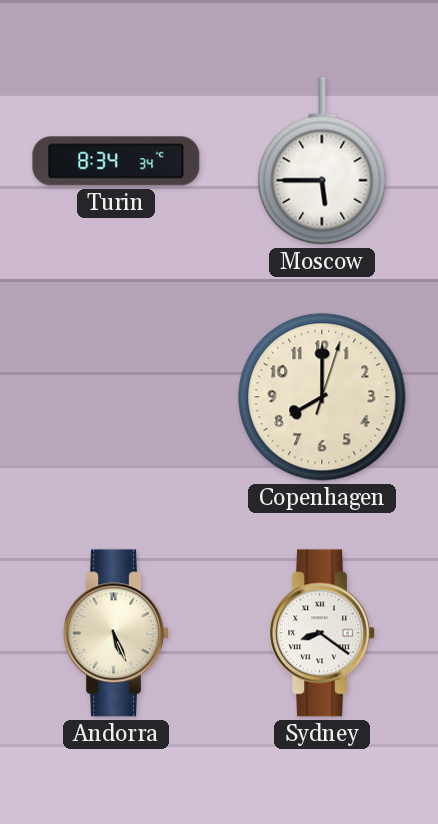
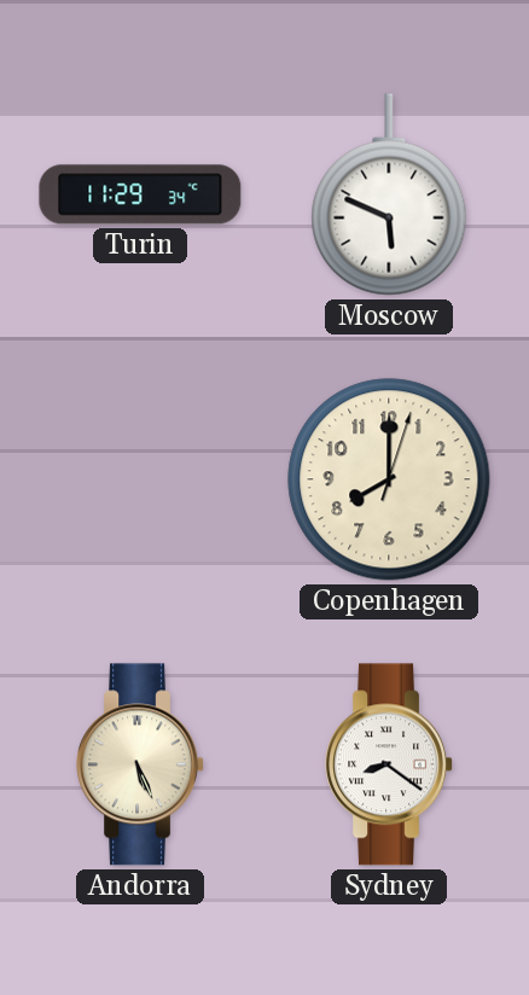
Turin: 8:34 -> 11:29
Moscow: 5:45 -> 5:49
